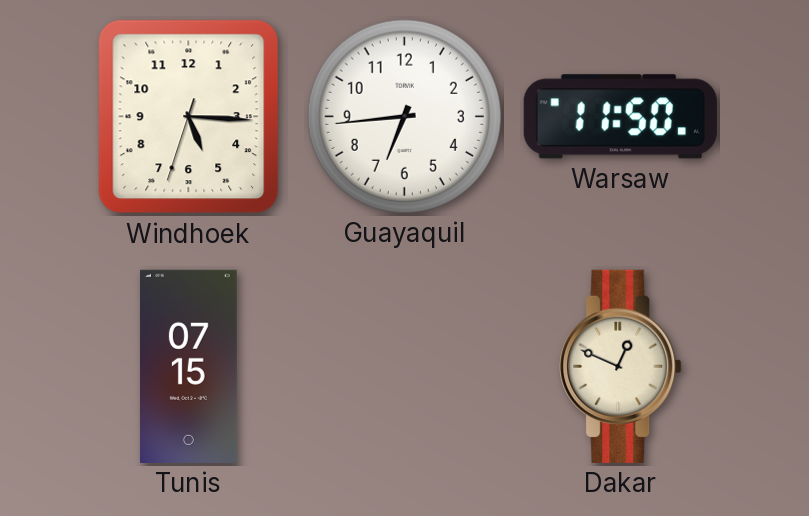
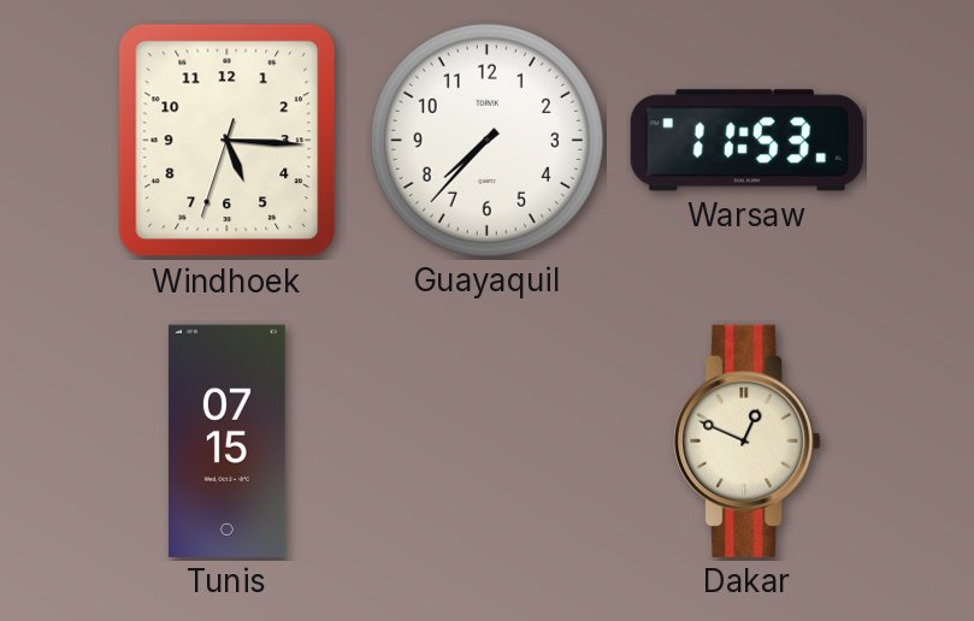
Guayaquil: 6:44 -> 7:37
Warsaw: 11:50 -> 11:53
